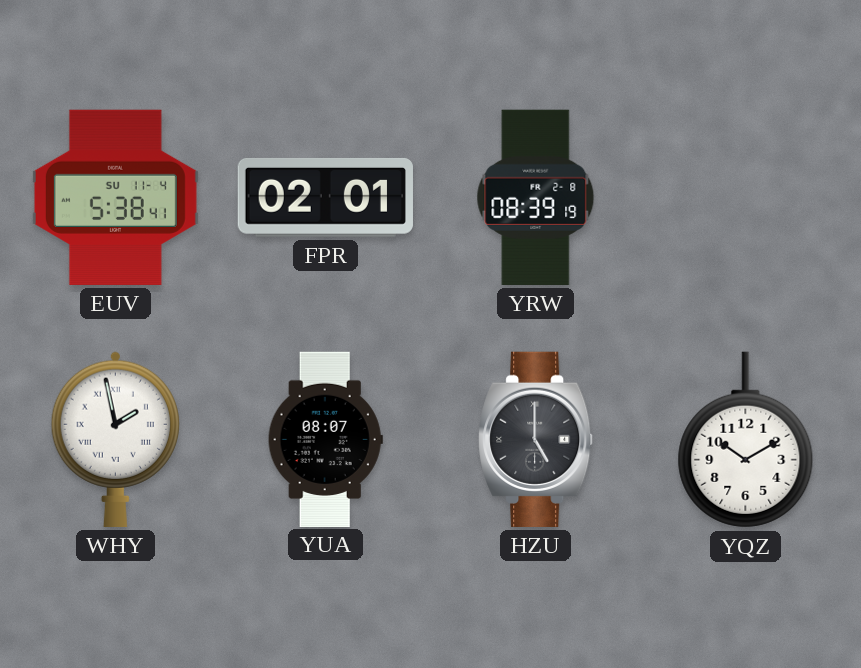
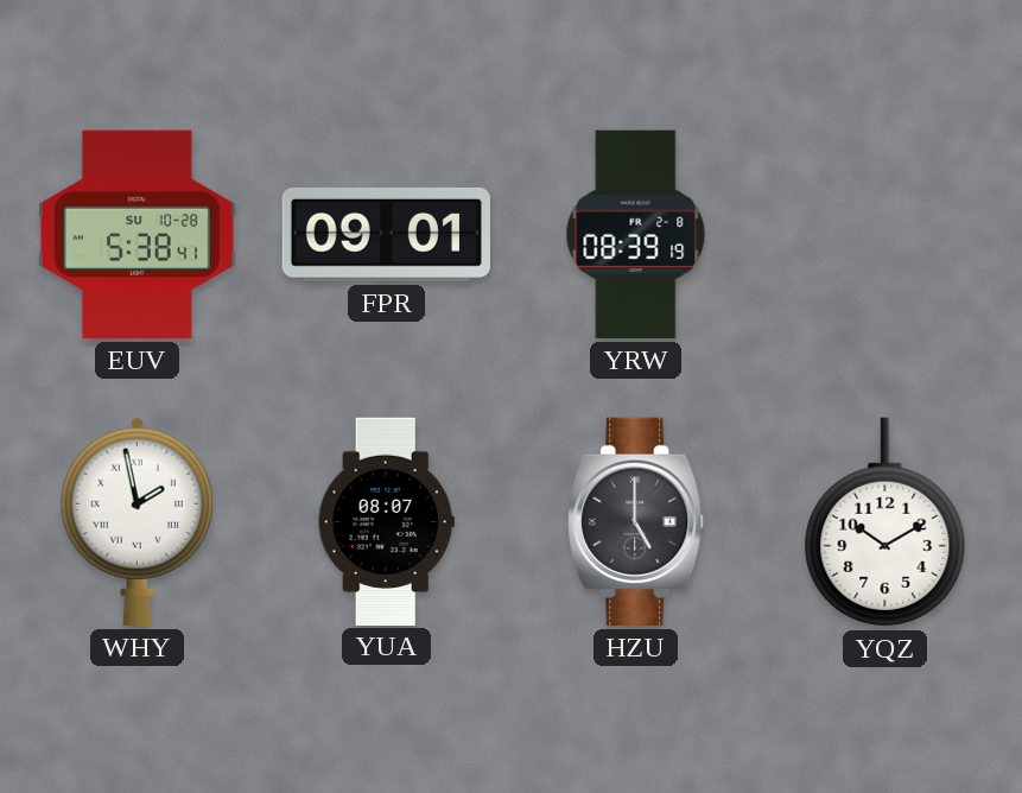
EUV date: SU 11-4 -> SU 10-28
FPR: 02:01 -> 09:01
